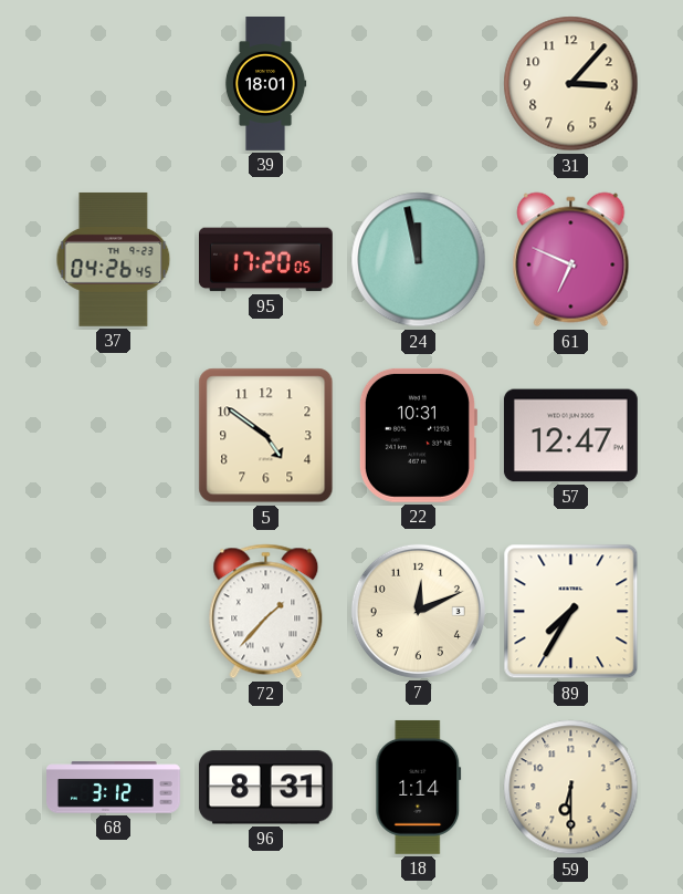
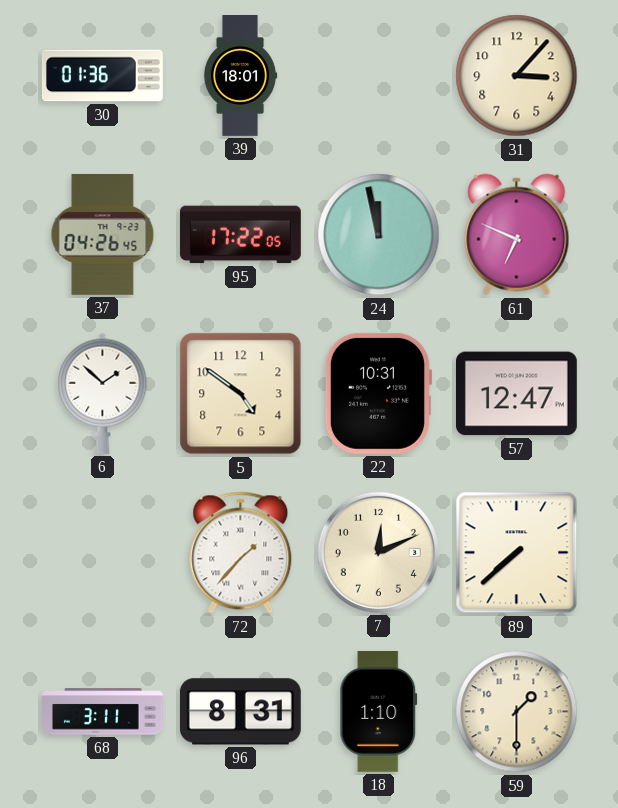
30: none -> 01:36
95: 17:20 -> 17:22
6: none -> 1:52
89: 7:35 -> 7:38
68: 3:12 -> 3:11
18: 1:14 -> 1:10
59: 6:30 -> 1:30
